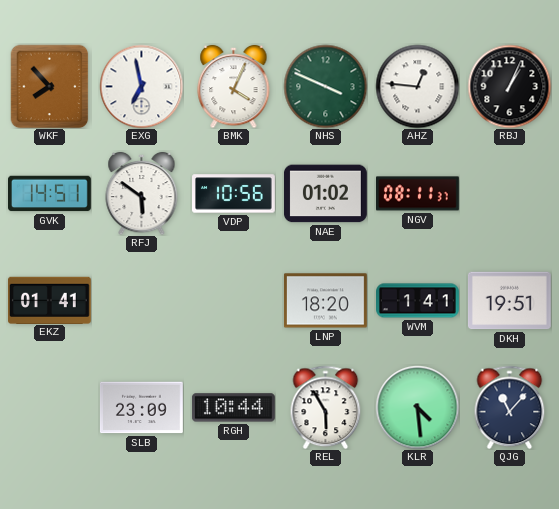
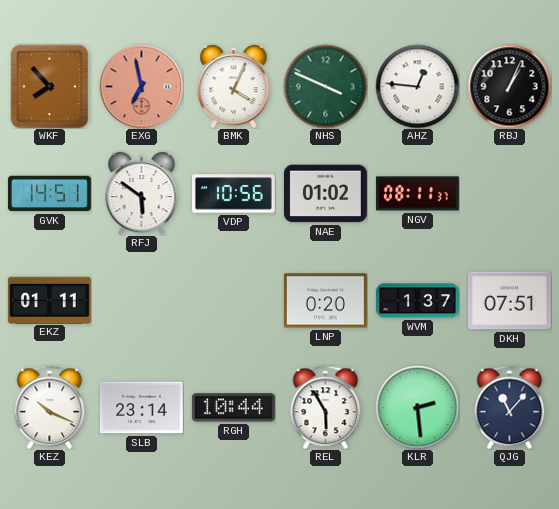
EXG dial: white -> salmon
EKZ: 01:41 -> 01:11
LNP: 18:20 -> 0:20
WVM: 1:41 -> 1:37
DKH: 19:51 -> 07:51
KEZ: none -> 10:19
SLB: 23:09 -> 23:14
KLR: 4:29 -> 2:29
